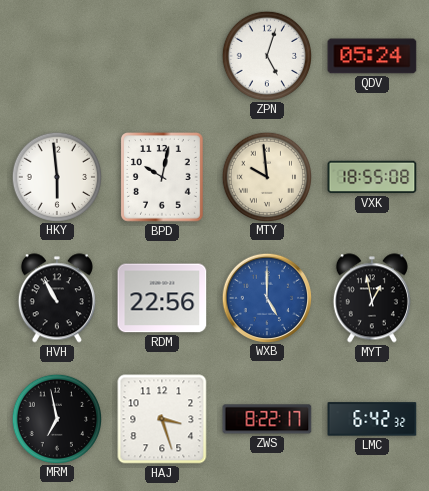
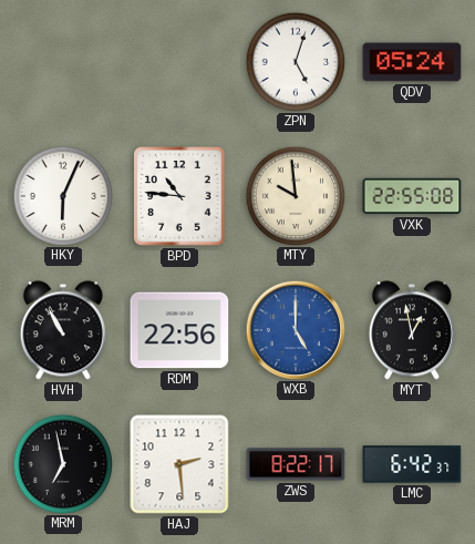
HKY: 5:59 -> 6:04
BPD: 10:02 -> 10:46
VXK: 18:55 -> 22:55
HAJ: 3:27 -> 2:29
LMC: 6:42:32 -> 6:42:37
